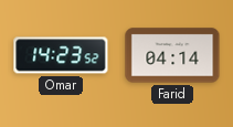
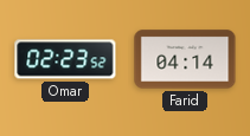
Omar: 14:23 -> 02:23
